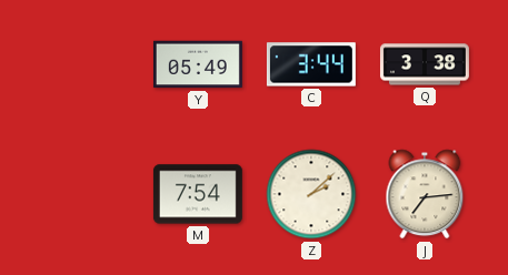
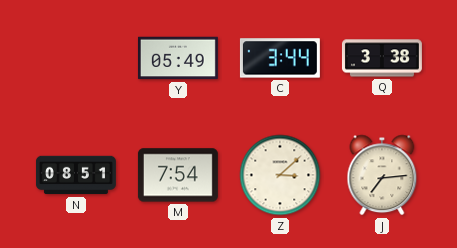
N: none -> 08:51
Z: 2:08 -> 3:08
